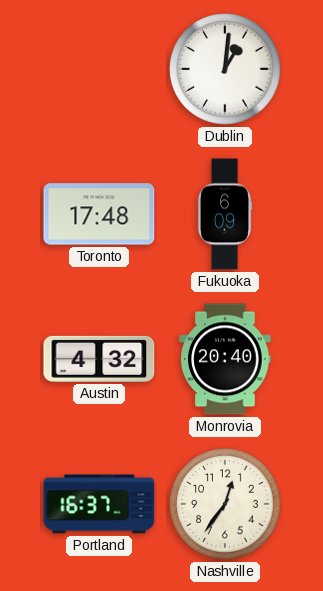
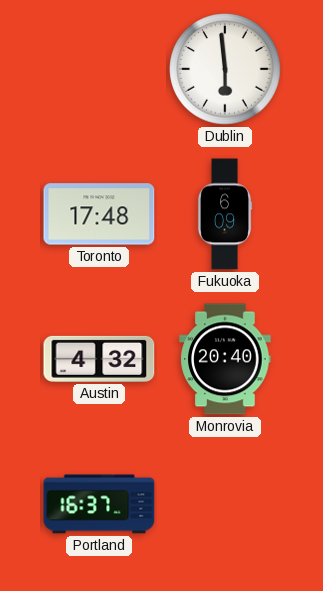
Dublin: 1:01 -> 5:59
Nashville: 12:36 -> none
